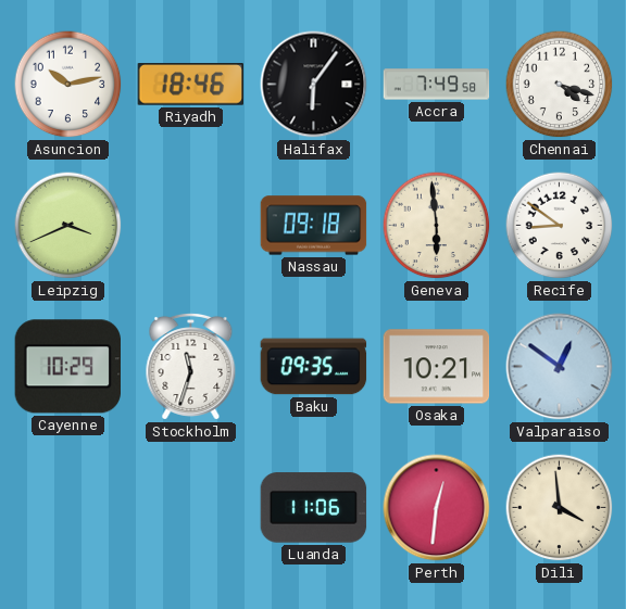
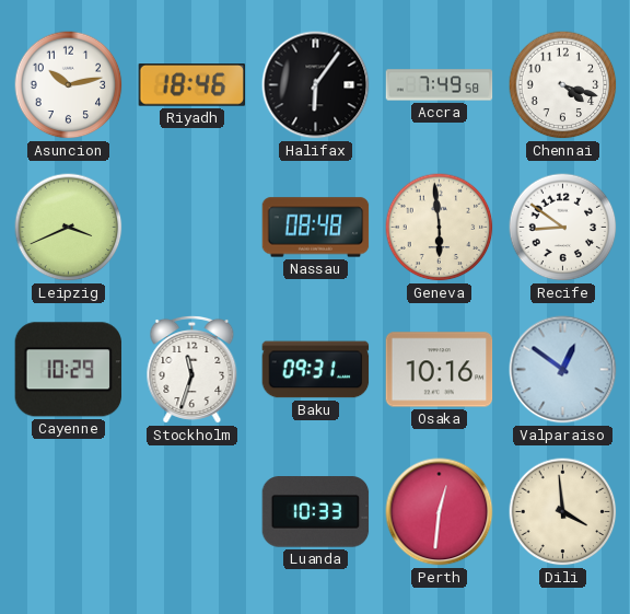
Nassau: 09:18 -> 08:48
Baku: 09:35 -> 09:31
Osaka: 10:21 -> 10:16
Luanda: 11:06 -> 10:33
